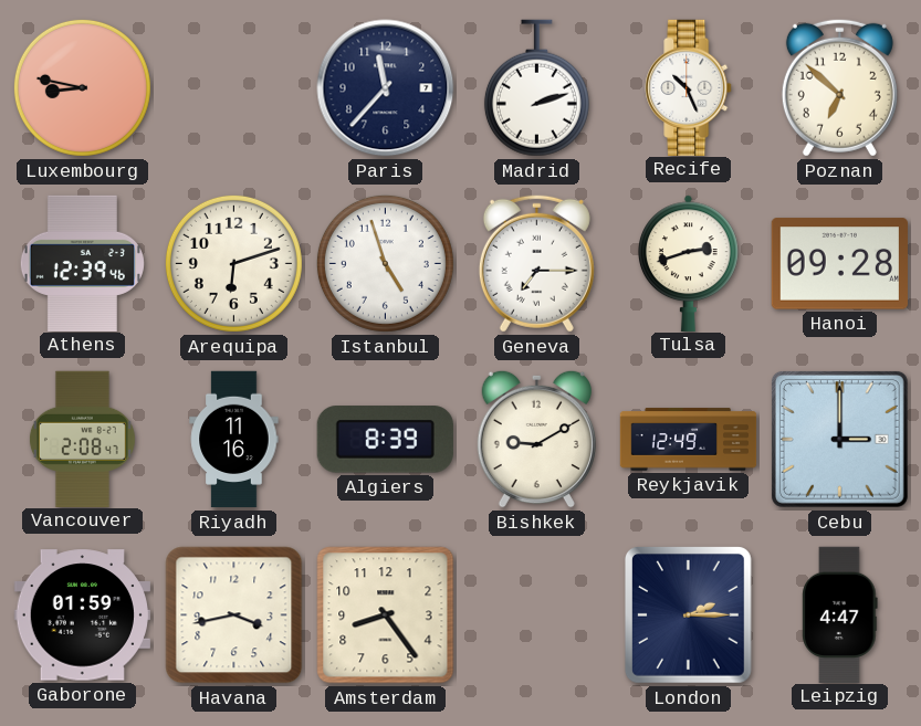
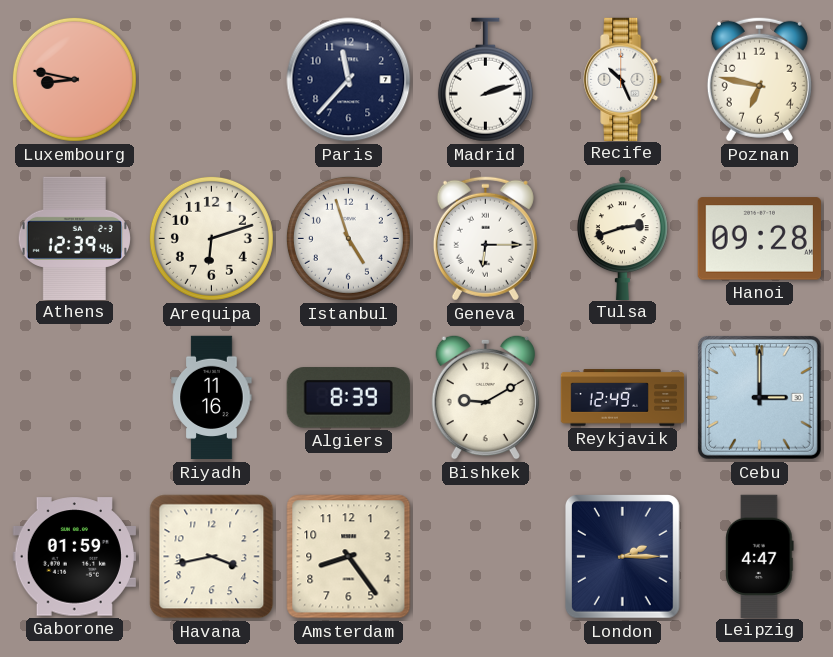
Poznan: 6:52 -> 6:47
Geneva: 7:15 -> 6:15
Vancouver: 2:08 -> none
